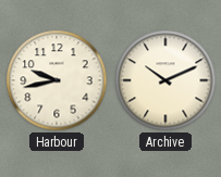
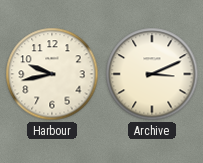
Archive: 10:11 -> 3:11
